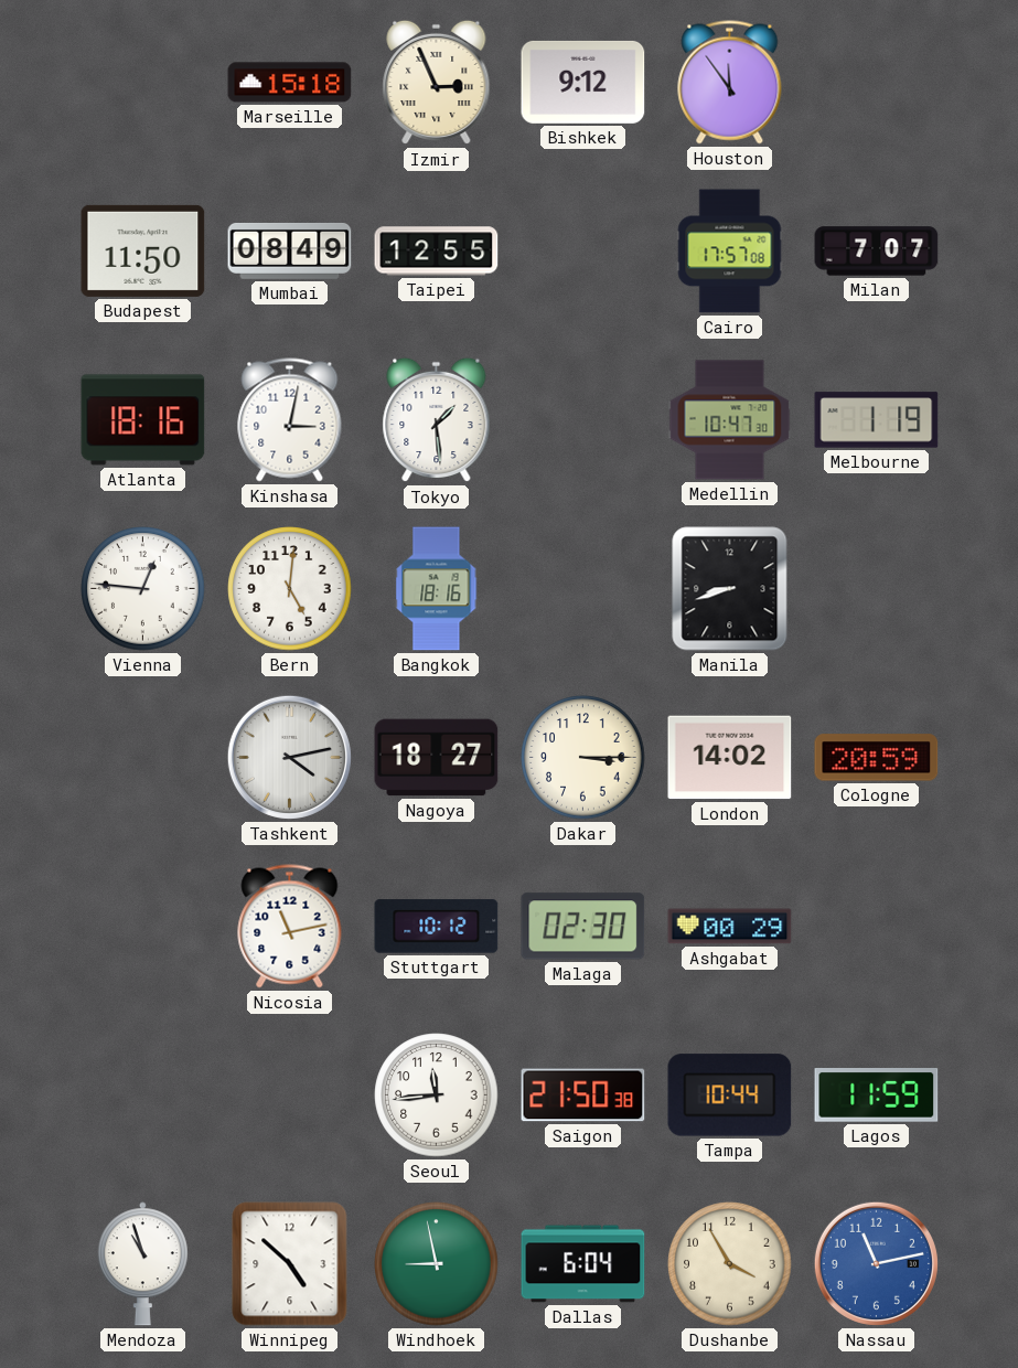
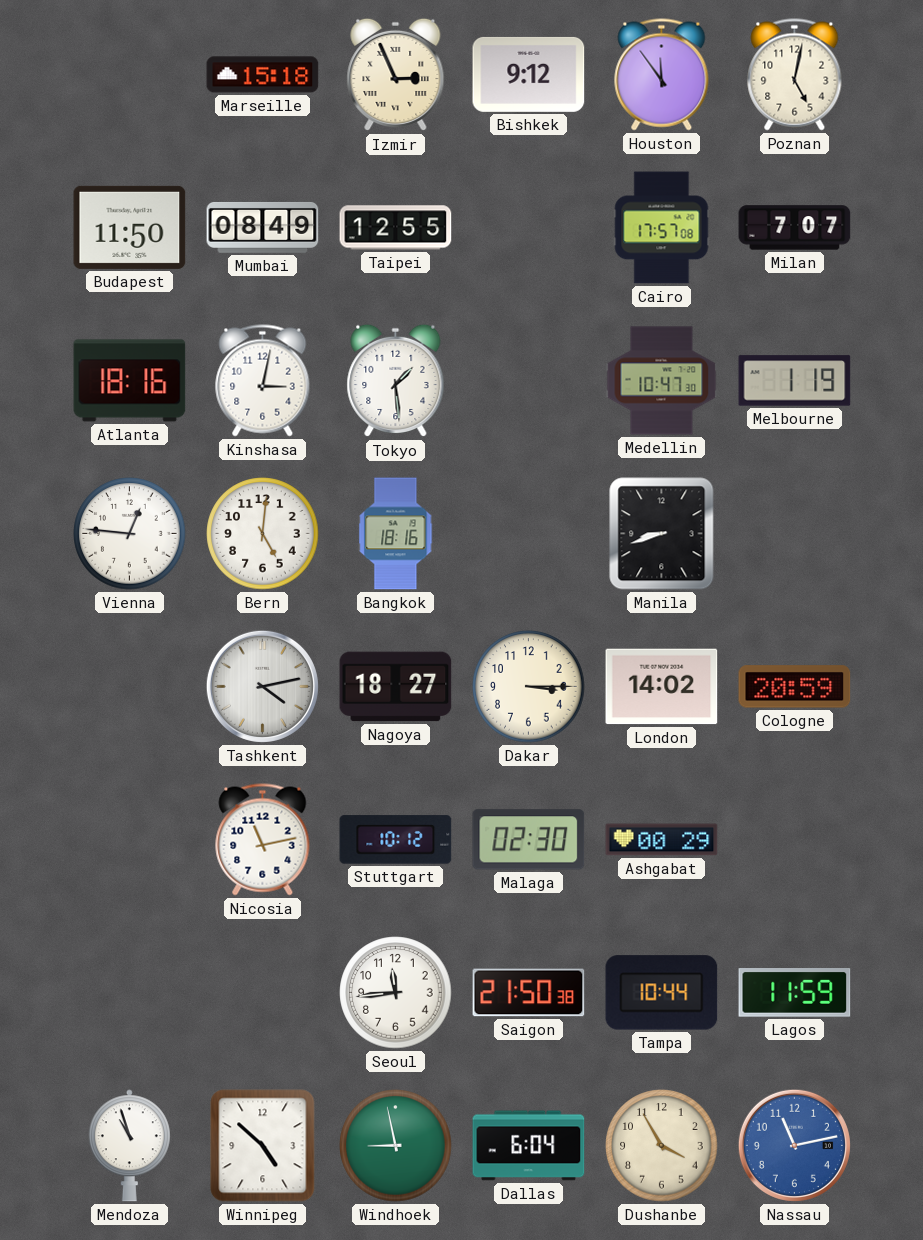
Poznan: none -> 5:02
